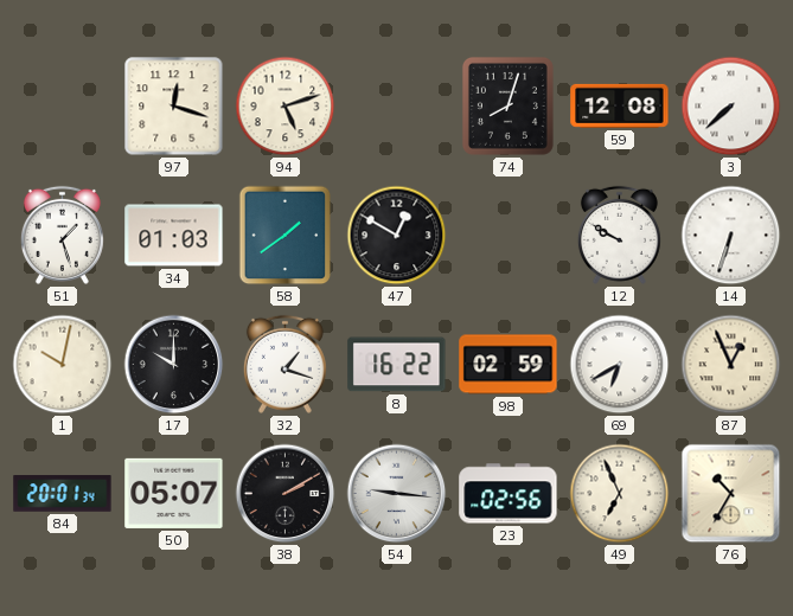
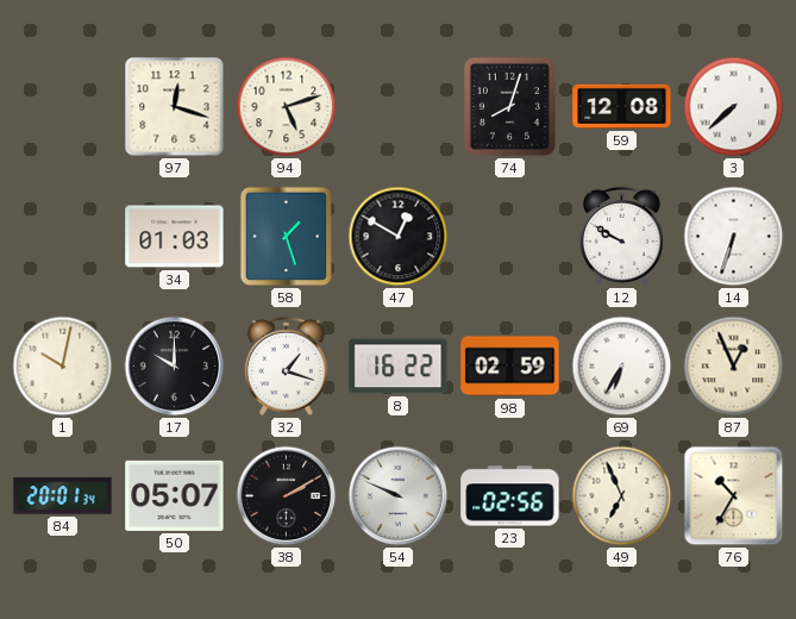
51: 1:27 -> none
58: 1:39 -> 1:27
69: 6:40 -> 6:35
54: 9:16 -> 9:49
